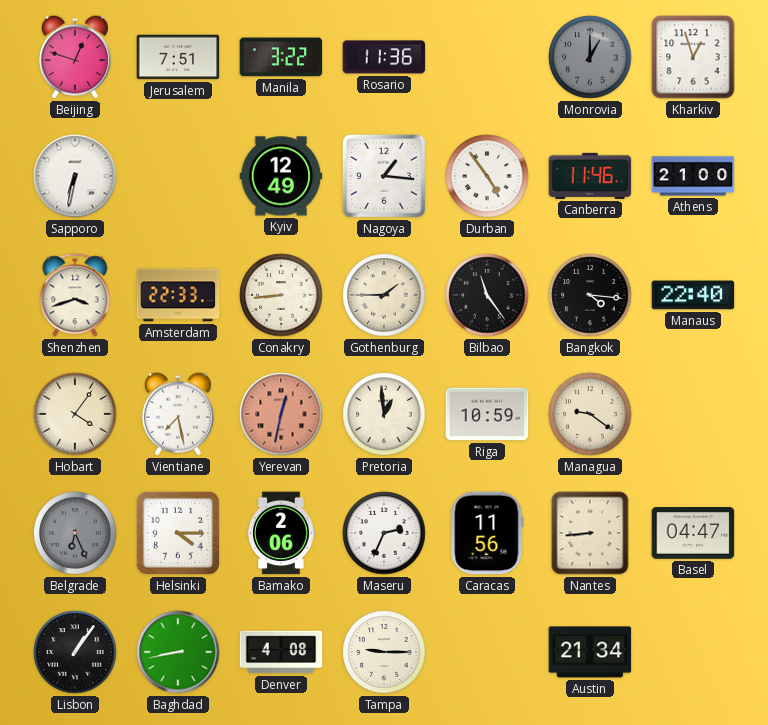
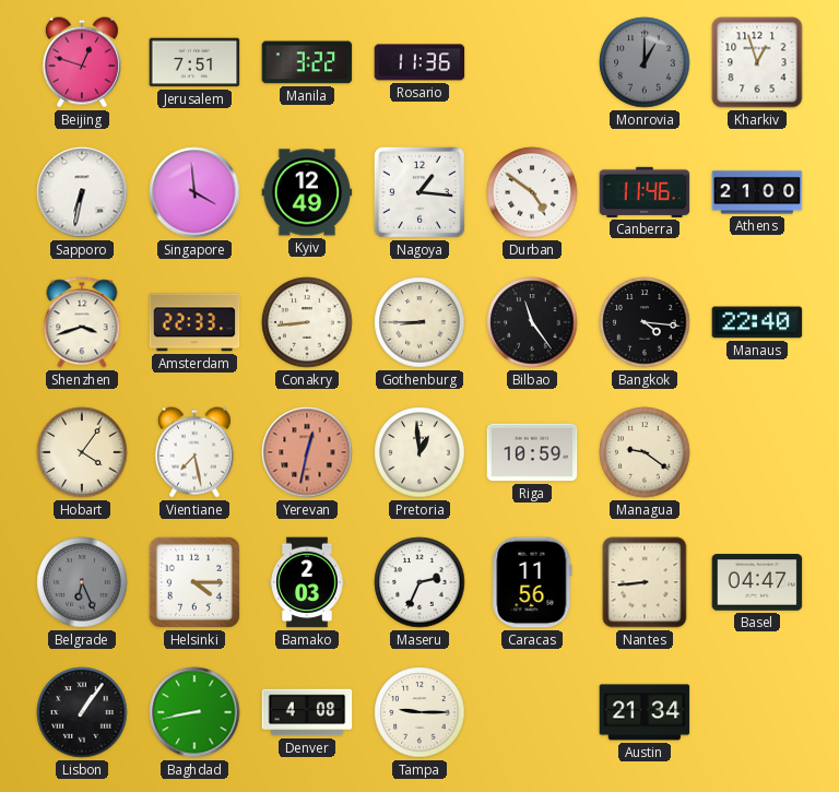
Singapore: none -> 3:59
Durban: 4:54 -> 4:51
Gothenburg: 1:45 -> 8:45
Bamako: 2:06 -> 2:03
